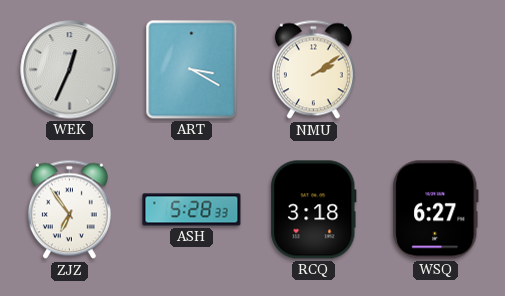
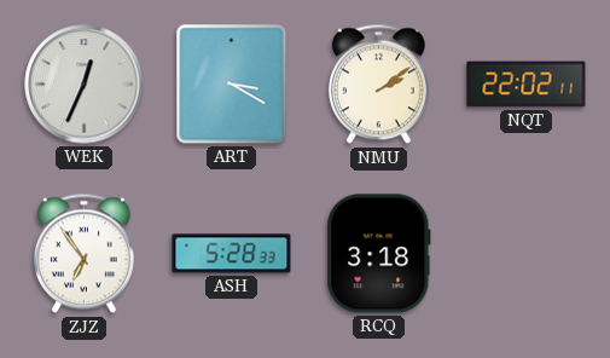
NQT: none -> 22:02
WSQ: 6:27 -> none
